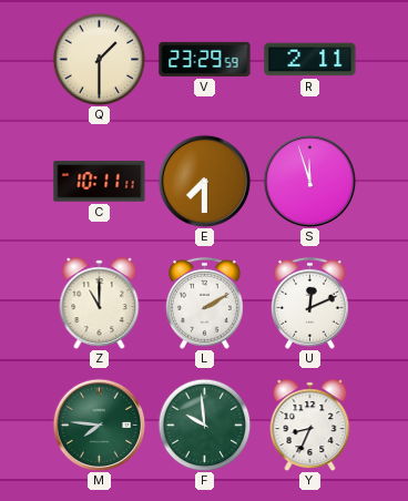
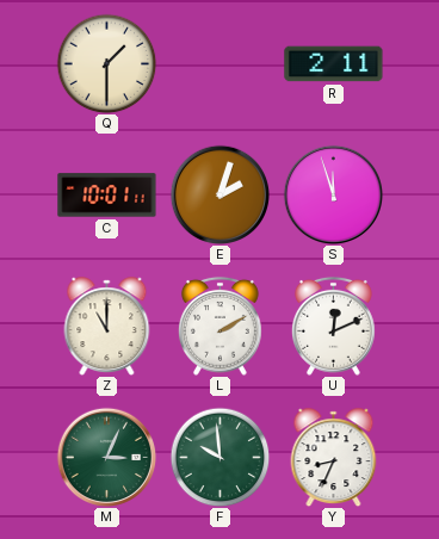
V: 23:29 -> none
C: 10:11 -> 10:01
E: 7:30 -> 2:03
M: 7:46 -> 3:04
